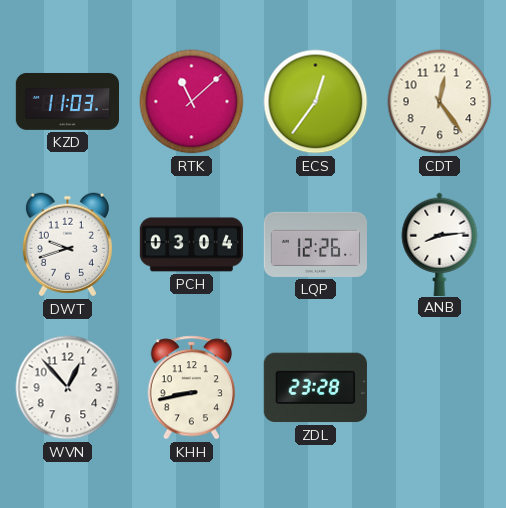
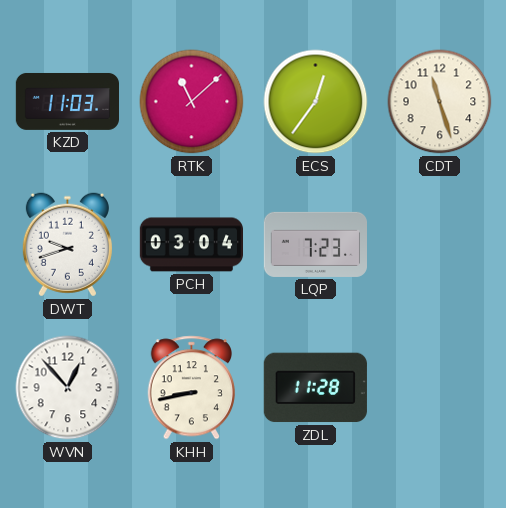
CDT: 12:24 -> 11:27
LQP: 12:26 -> 7:23
ANB: 8:14 -> none
ZDL: 23:28 -> 11:28
